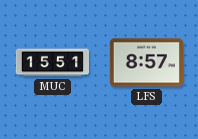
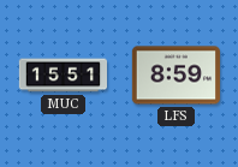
LFS: 8:57 -> 8:59
